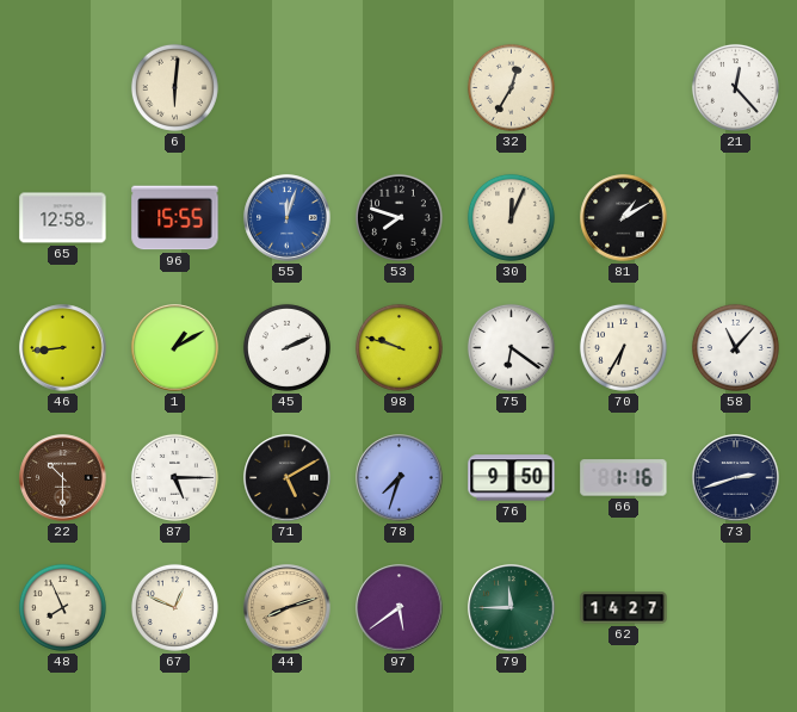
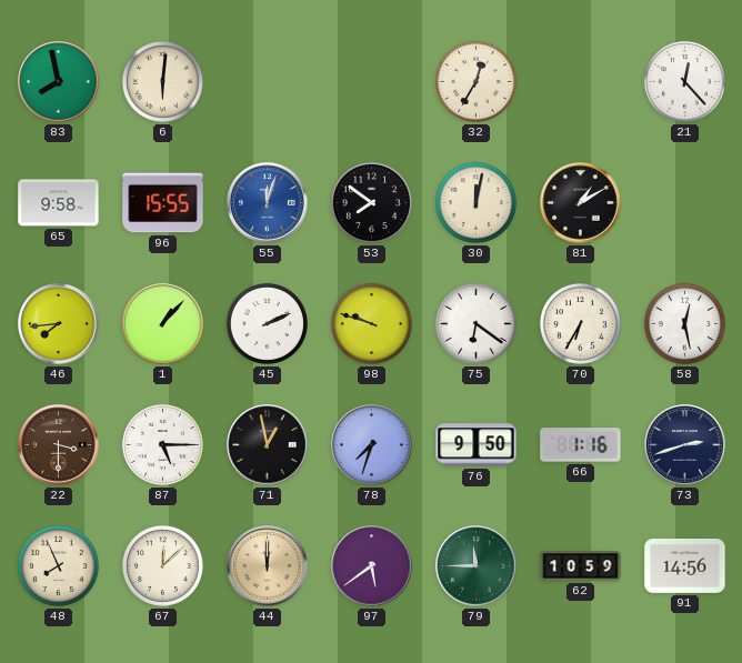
83: none -> 7:58
65: 12:58 -> 9:58
53: 7:48 -> 7:51
30: 12:04 -> 12:02
46: 8:44 -> 7:44
1: 1:10 -> 1:07
58: 11:07 -> 12:28
22: 10:30 -> 3:30
71: 5:10 -> 12:58
67: 12:49 -> 12:08
44: 8:12 -> 12:00
62: 14:27 -> 10:59
91: none -> 14:56
